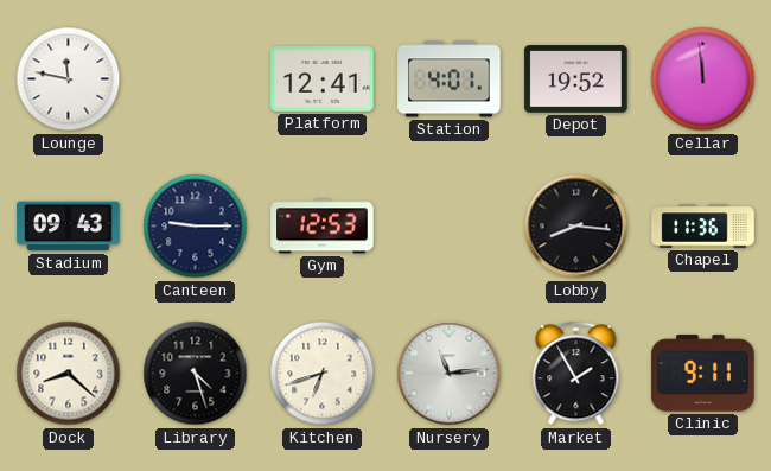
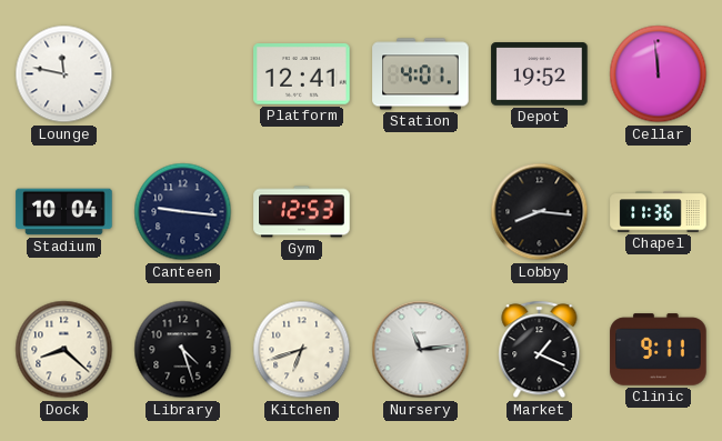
Stadium: 09:43 -> 10:04
Canteen: 9:15 -> 9:16
Market: 1:55 -> 1:19
